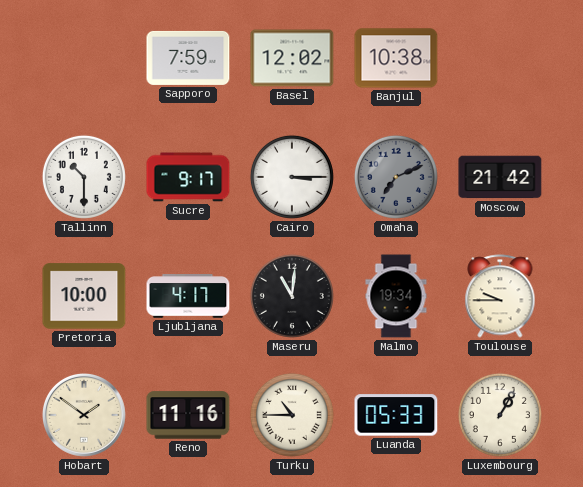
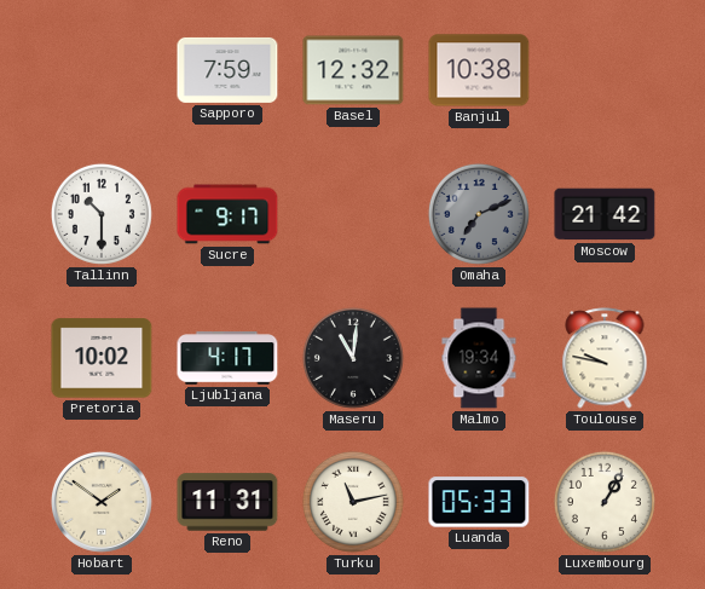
Basel: 12:02 -> 12:32
Cairo: 3:15 -> none
Pretoria: 10:00 -> 10:02
Toulouse: 9:45 -> 9:47
Reno: 11:16 -> 11:31
Turku: 10:45 -> 11:13
